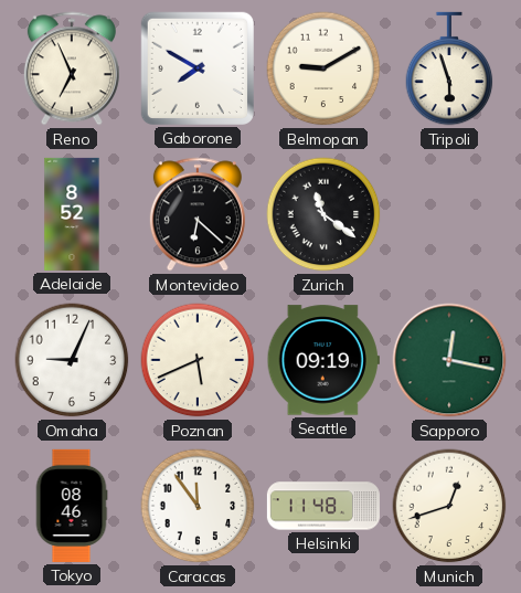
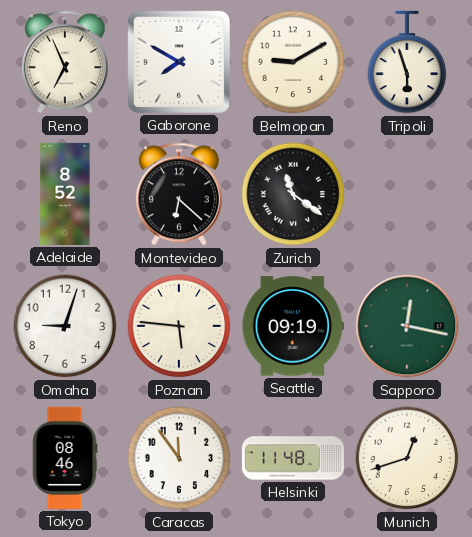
Omaha: 9:04 -> 9:03
Poznan: 5:41 -> 5:46
